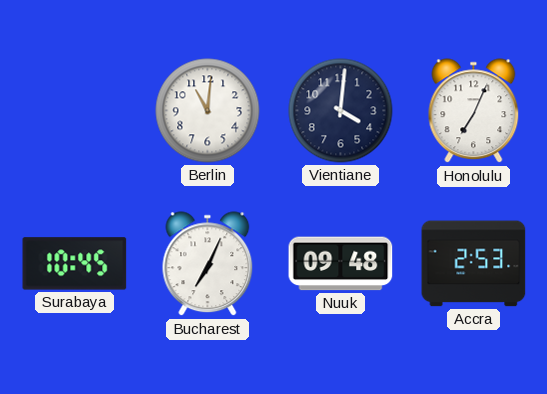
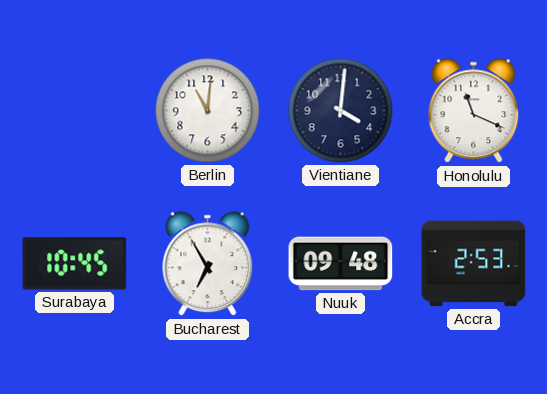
Honolulu: 7:04 -> 11:19
Bucharest: 7:04 -> 6:55
